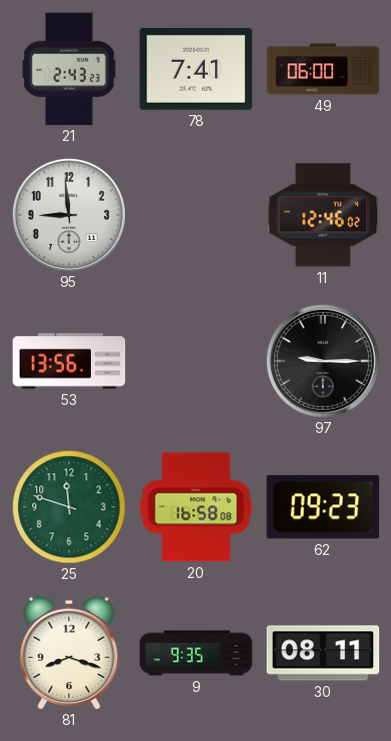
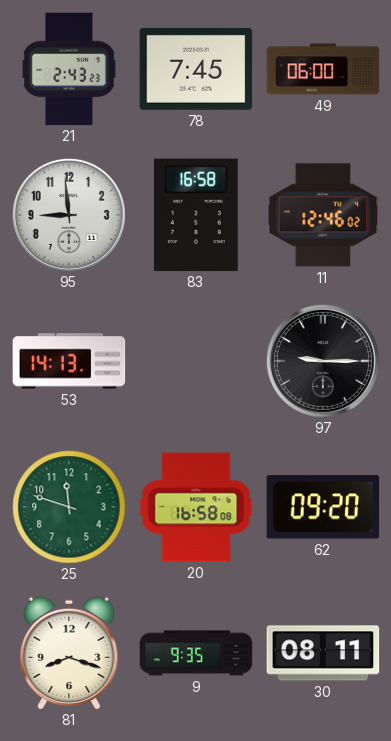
78: 7:41 -> 7:45
83: none -> 16:58
53: 13:56 -> 14:13
62: 09:23 -> 09:20
